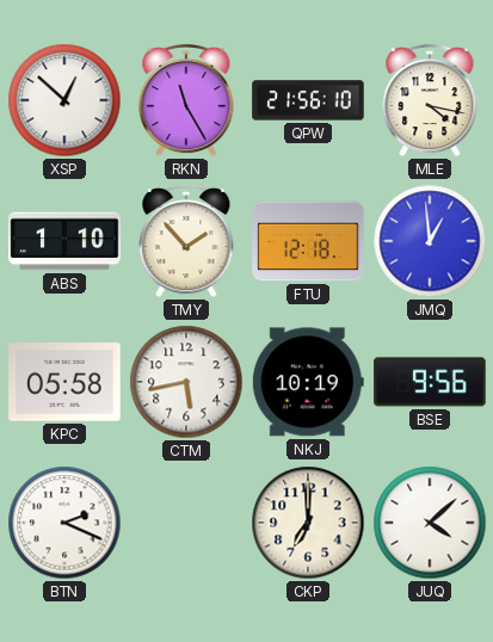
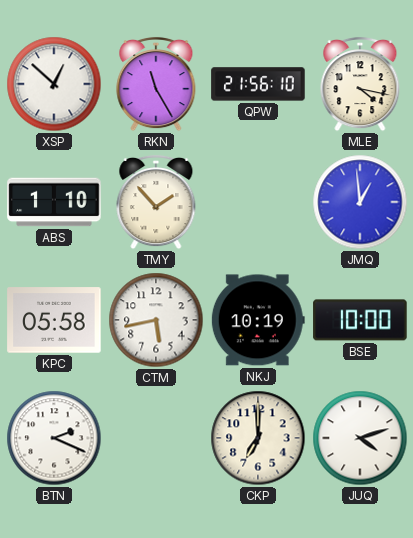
FTU: 12:18 -> none
BSE: 9:56 -> 10:00
JUQ: 4:08 -> 4:12
